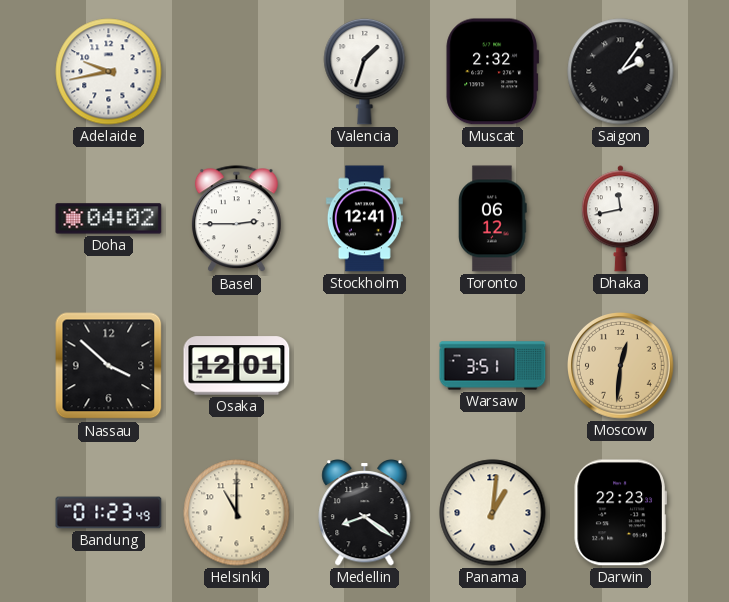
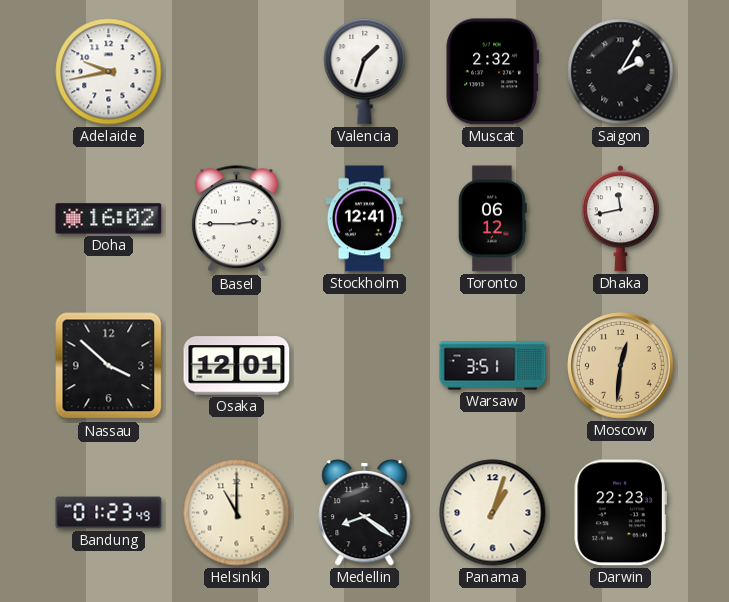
Saigon: 2:06 -> 2:05
Doha: 04:02 -> 16:02
Panama: 1:01 -> 1:03
